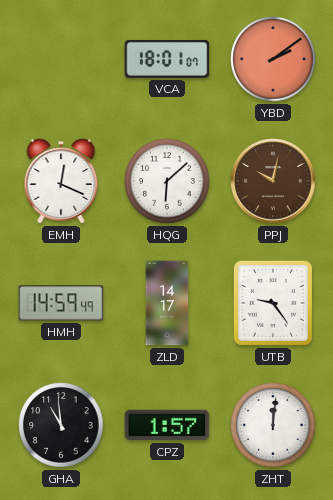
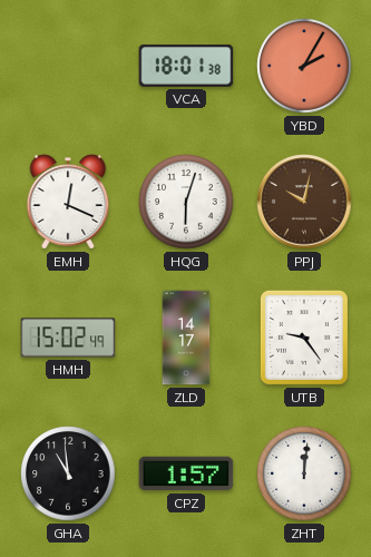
VCA: 18:01:07 -> 18:01:38
YBD: 2:09 -> 2:05
HQG: 6:08 -> 6:03
HMH: 14:59 -> 15:02
